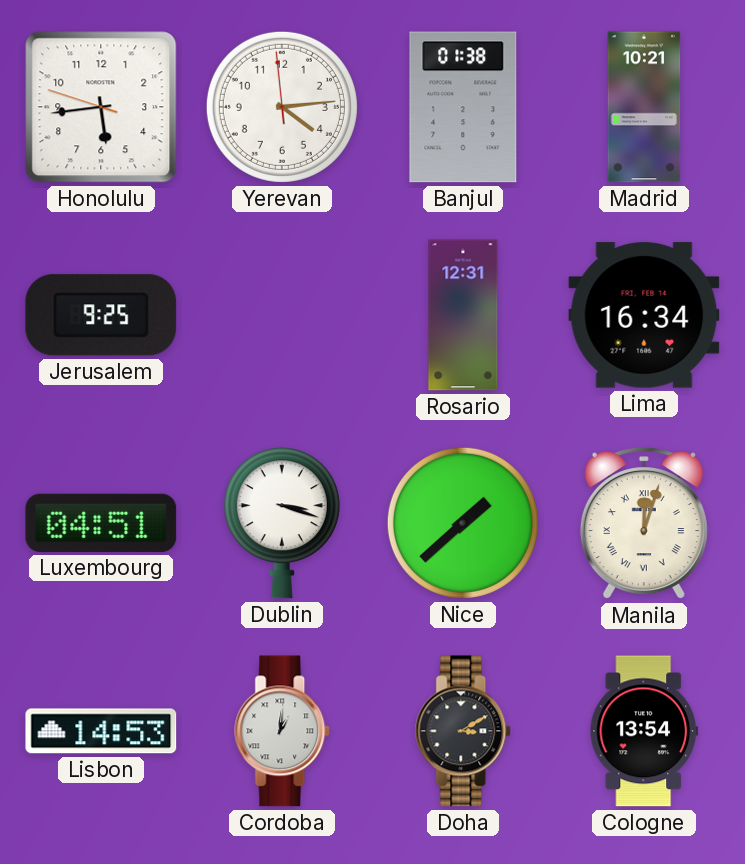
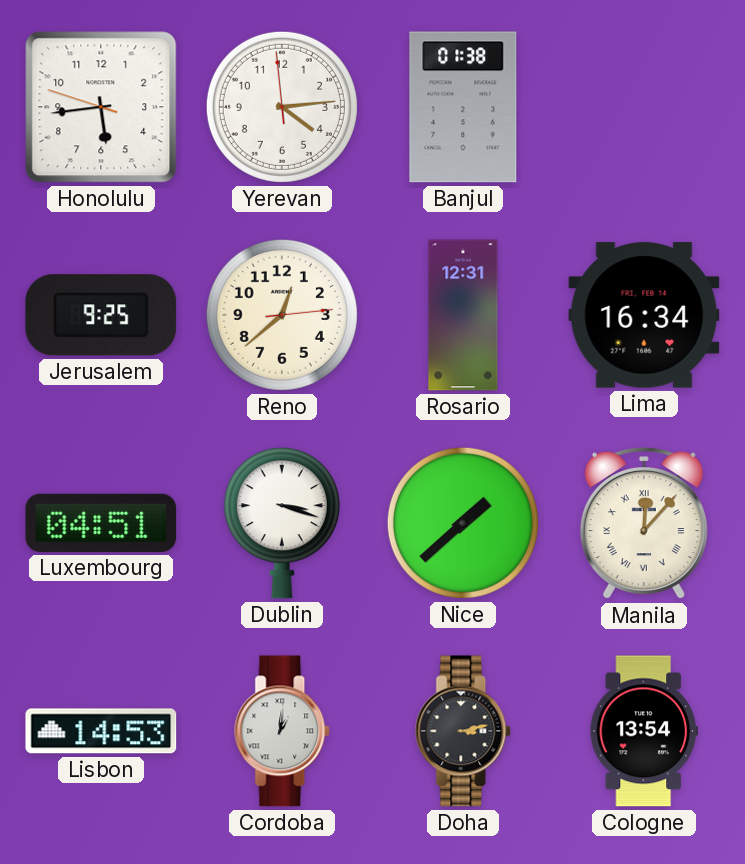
Madrid: 10:21 -> none
Reno: none -> 12:38
Manila: 12:03 -> 12:07
Doha: 3:10 -> 3:13
